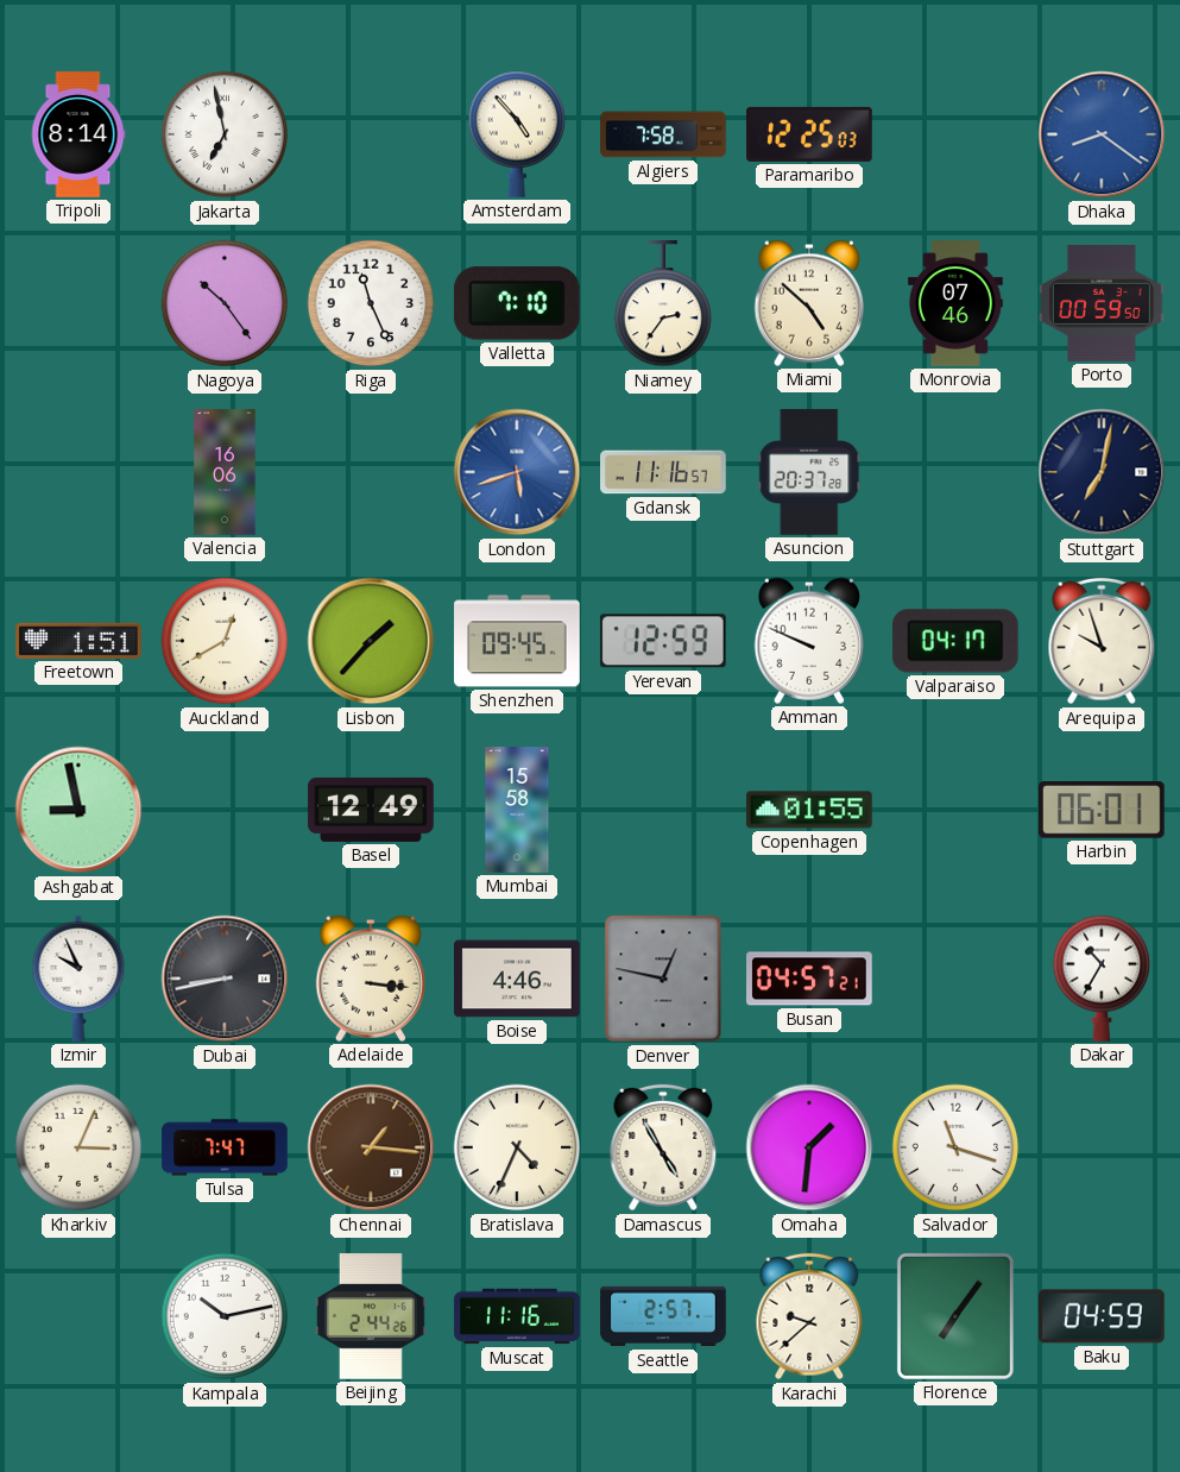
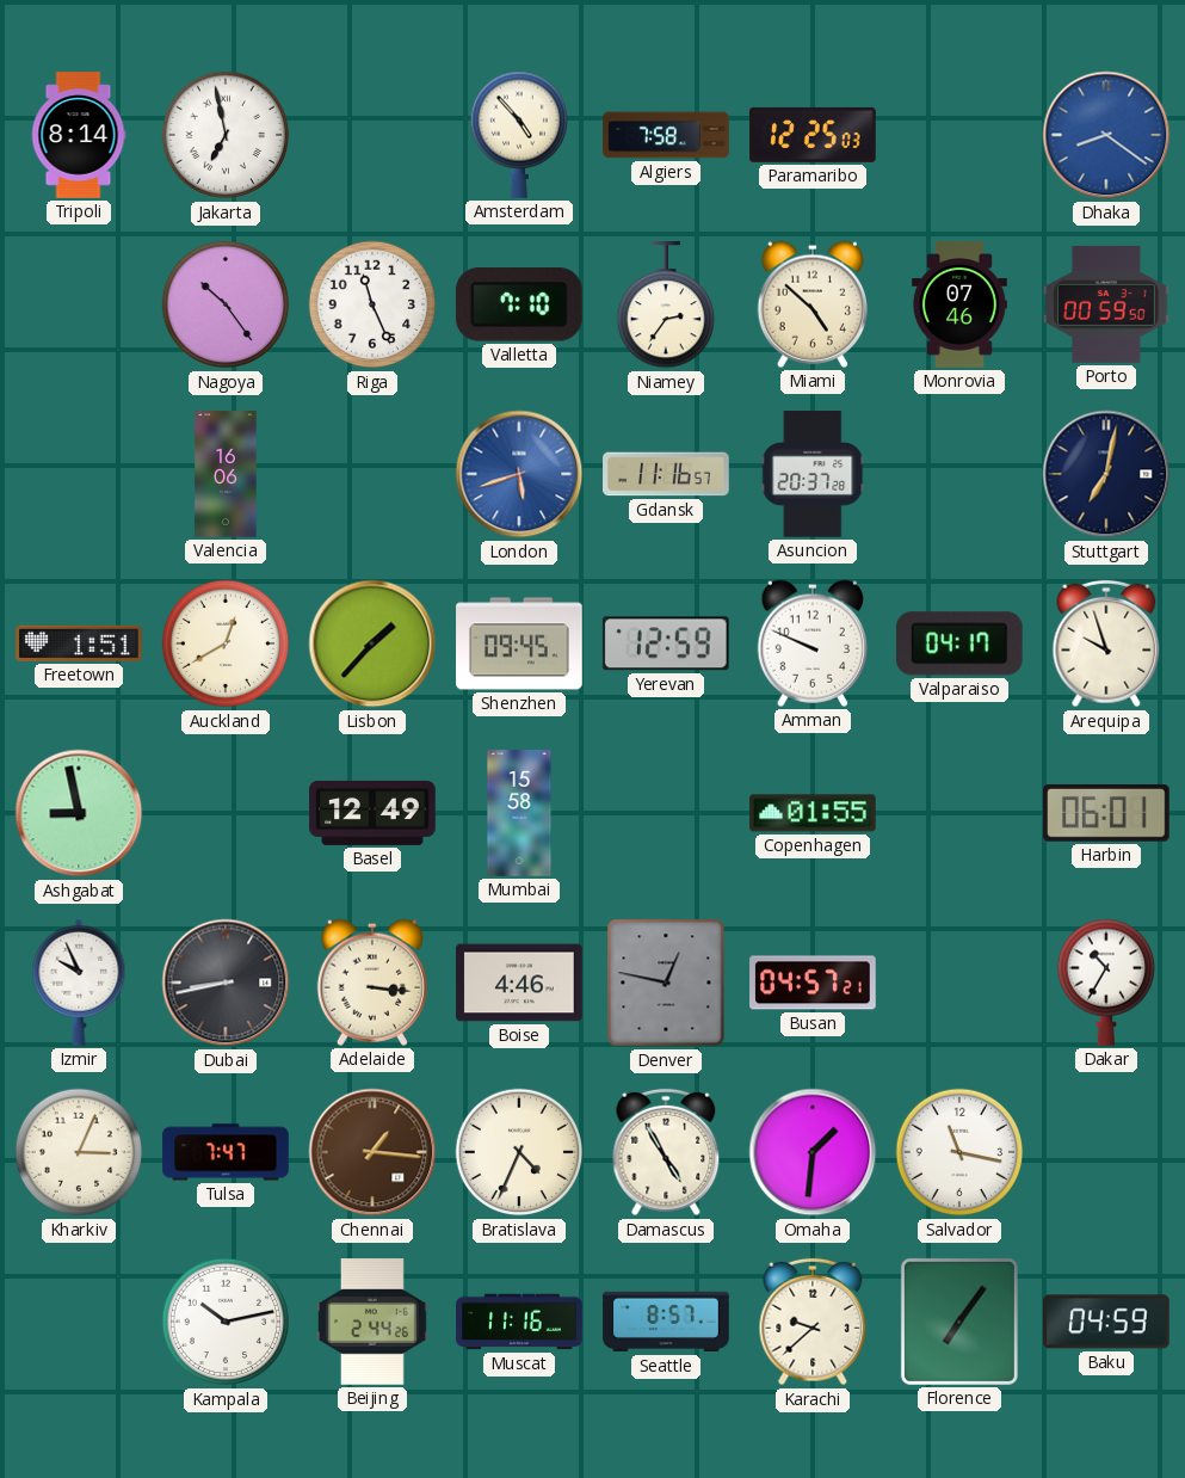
Salvador: 11:18 -> 11:17
Seattle: 2:57 -> 8:57
